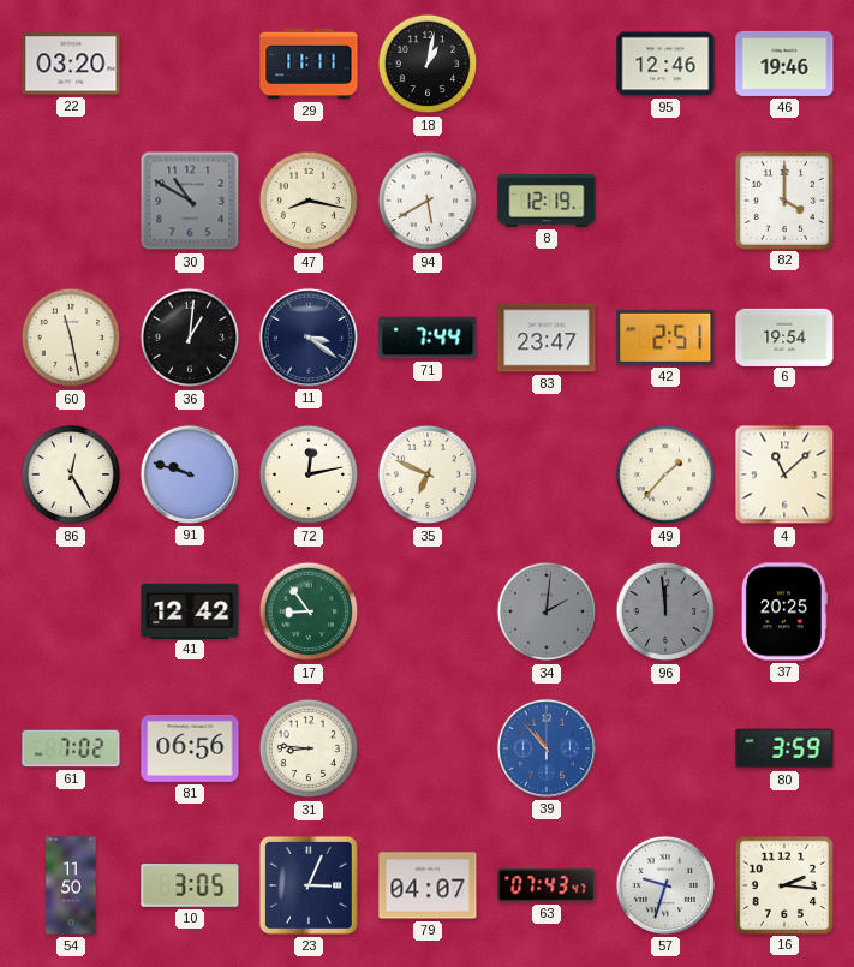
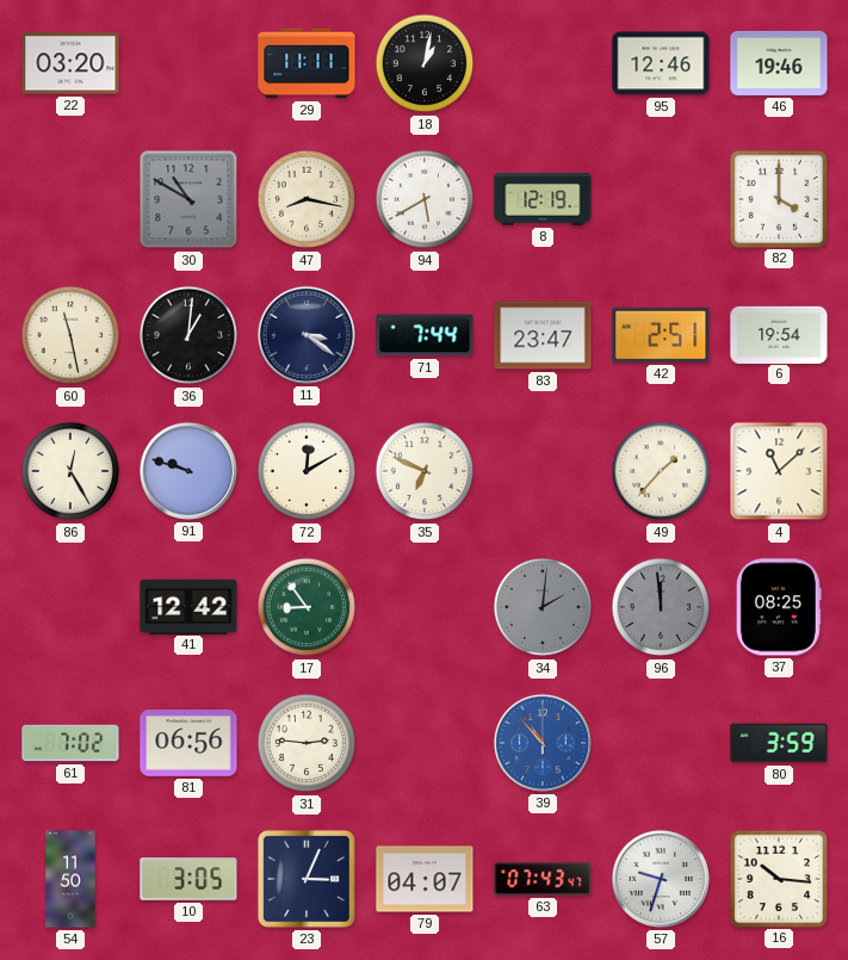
72: 12:13 -> 12:10
37: 20:25 -> 08:25
31: 8:46 -> 2:46
16: 2:16 -> 10:16
